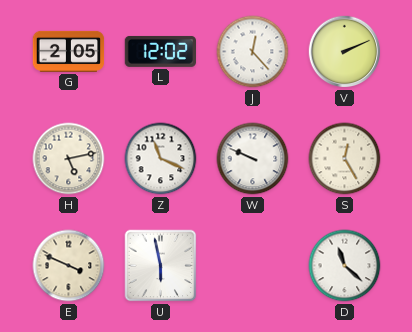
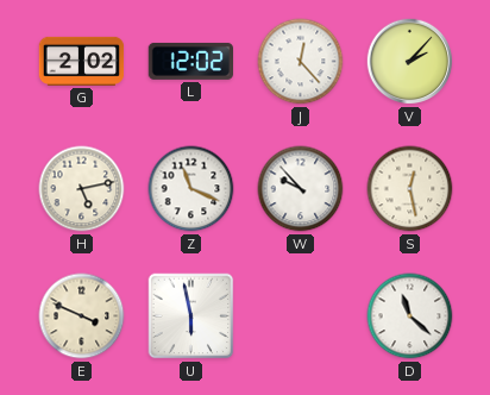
G: 2:05 -> 2:02
V: 2:11 -> 2:07
W: 9:49 -> 9:53
S: 12:25 -> 12:28
